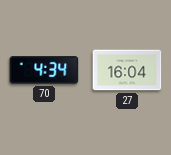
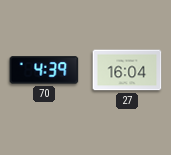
70: 4:34 -> 4:39
